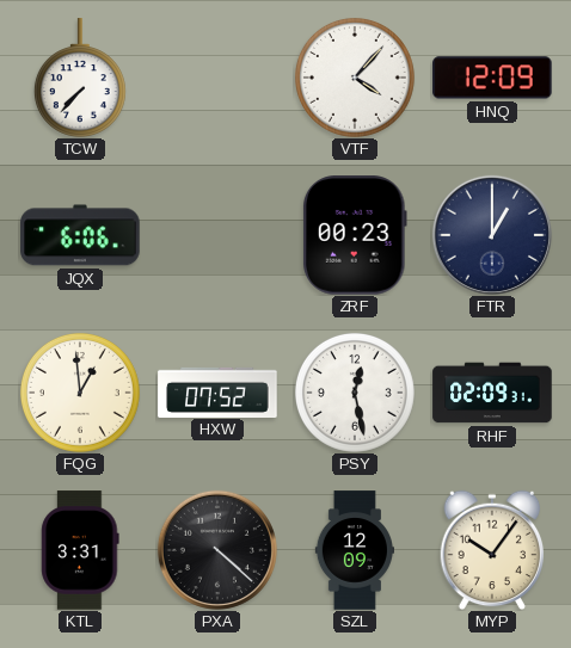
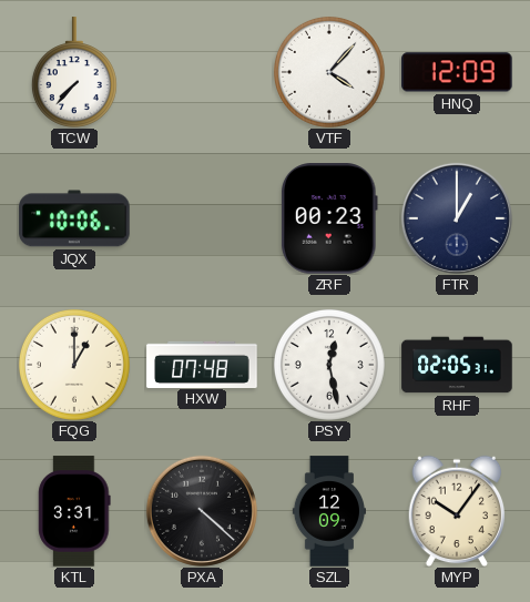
JQX: 6:06 -> 10:06
FQG: 12:59 -> 1:00
HXW: 07:52 -> 07:48
RHF: 02:09 -> 02:05
